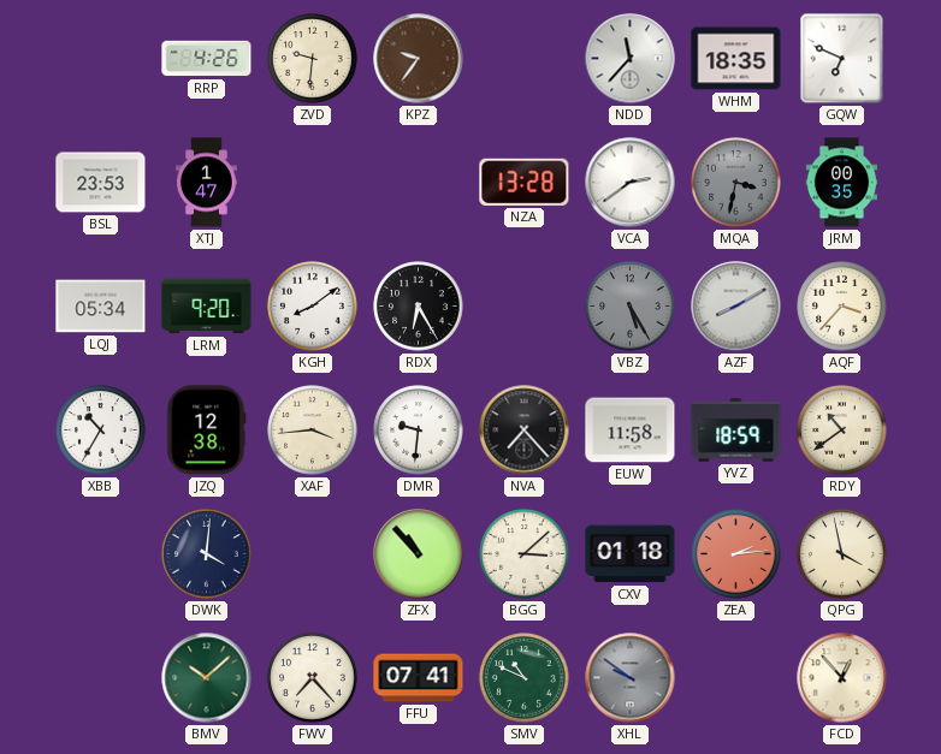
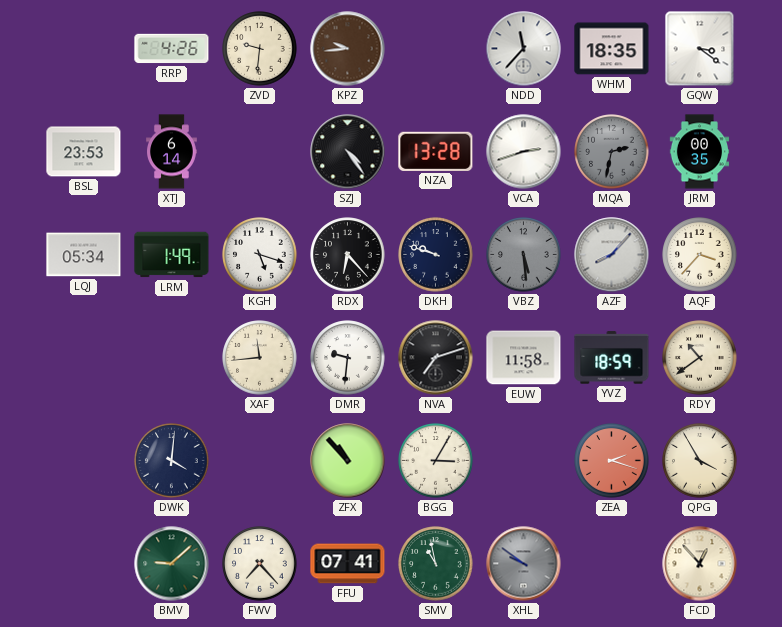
KPZ: 9:36 -> 9:44
GQW: 6:49 -> 3:21
XTJ: 1:47 -> 6:14
SZJ: none -> 4:24
VCA: 2:39 -> 2:42
MQA: 3:32 -> 2:32
LRM: 9:20 -> 1:49
KGH: 8:09 -> 5:18
RDX: 6:25 -> 6:23
DKH: none -> 9:48
VBZ: 5:25 -> 5:29
AZF: 8:10 -> 8:07
XBB: 10:35 -> none
JZQ: 12:38 -> none
XAF: 3:44 -> 11:44
NVA: 7:23 -> 7:12
BGG: 3:08 -> 3:05
CXV: 01:18 -> none
ZEA: 2:14 -> 2:18
QPG: 3:58 -> 3:55
BMV: 10:08 -> 9:08
SMV: 10:49 -> 10:58
